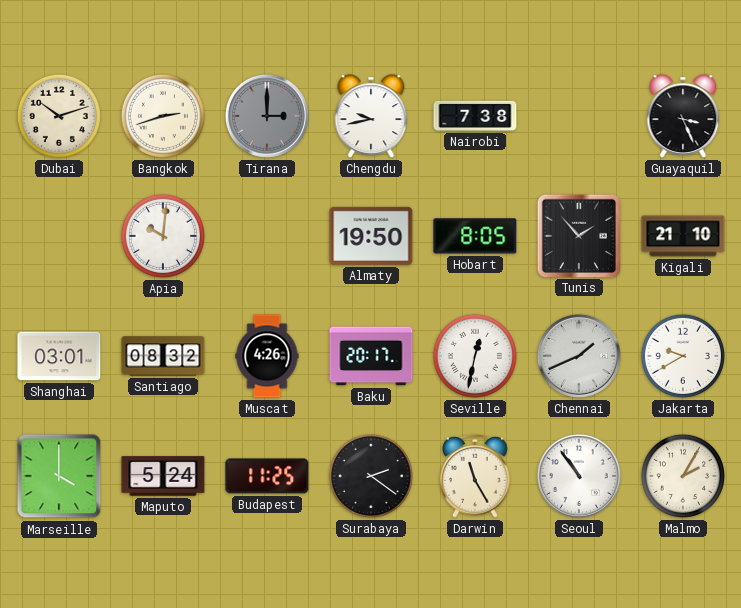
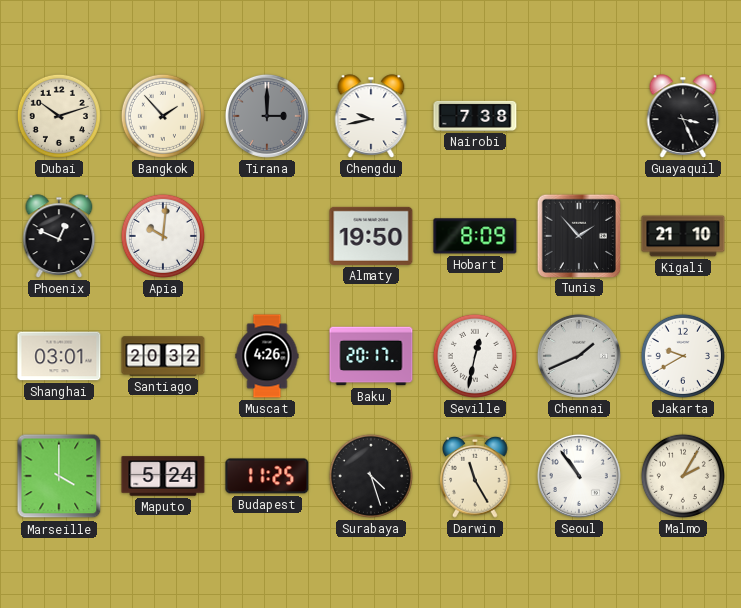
Bangkok: 2:42 -> 1:53
Phoenix: none -> 12:49
Hobart: 8:05 -> 8:09
Santiago: 08:32 -> 20:32
Surabaya: 2:21 -> 4:27
